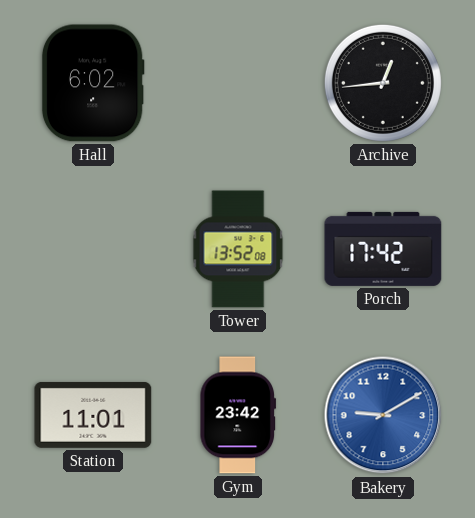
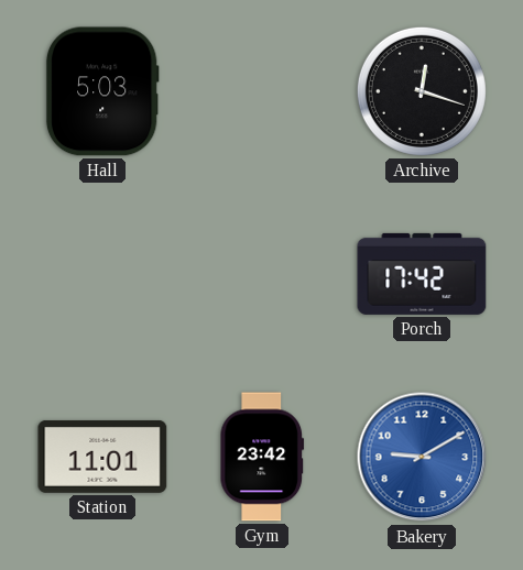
Hall: 6:02 -> 5:03
Archive: 12:44 -> 12:18
Tower: 13:52 -> none
